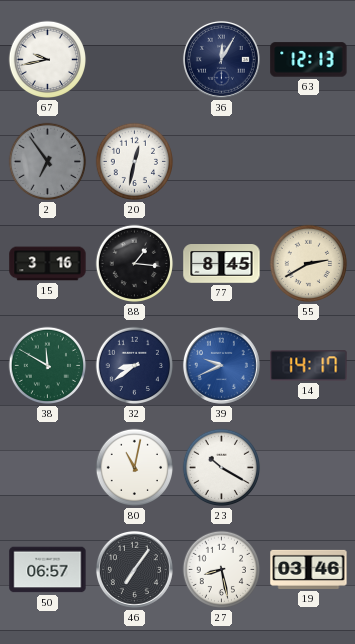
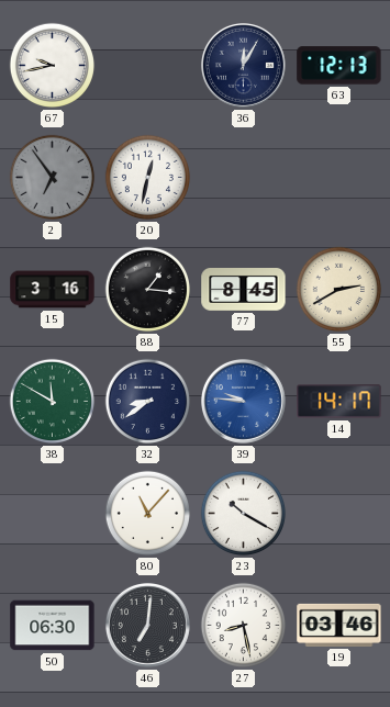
39: 9:41 -> 9:46
80: 11:02 -> 11:07
50: 06:57 -> 06:30
46: 7:06 -> 7:01
